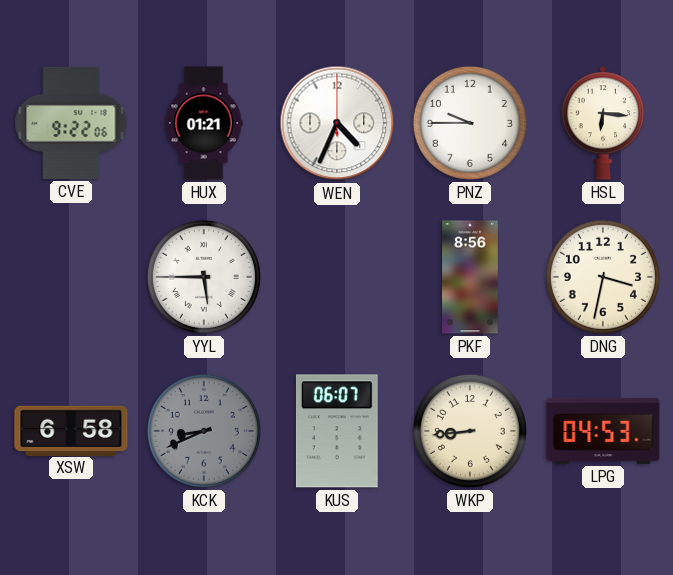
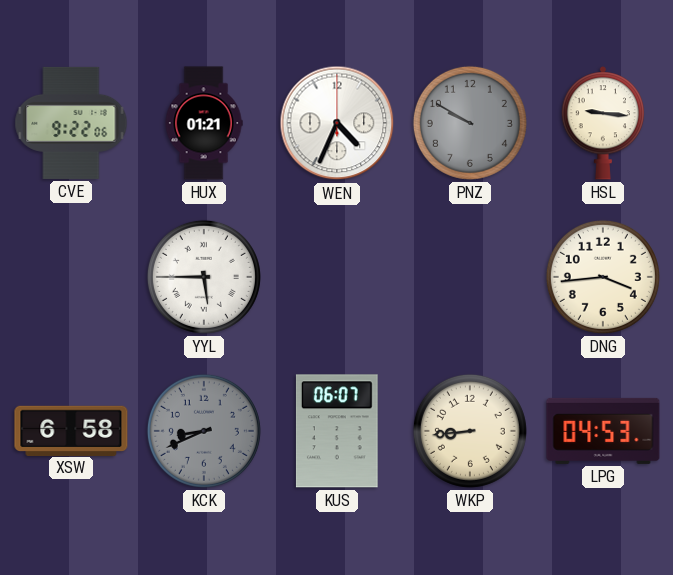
PNZ: 9:45 -> 9:50
PNZ dial: white -> grey
HSL: 6:16 -> 9:16
PKF: 8:56 -> none
DNG: 3:32 -> 3:44
